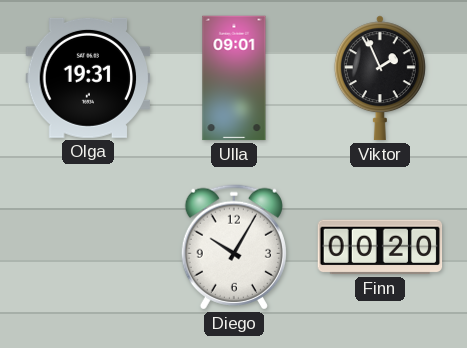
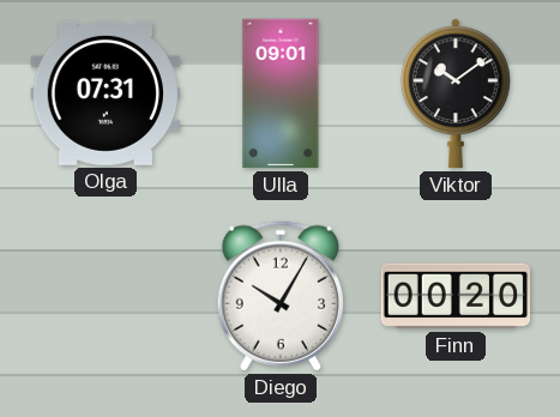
Olga: 19:31 -> 07:31
Viktor: 1:56 -> 10:09
